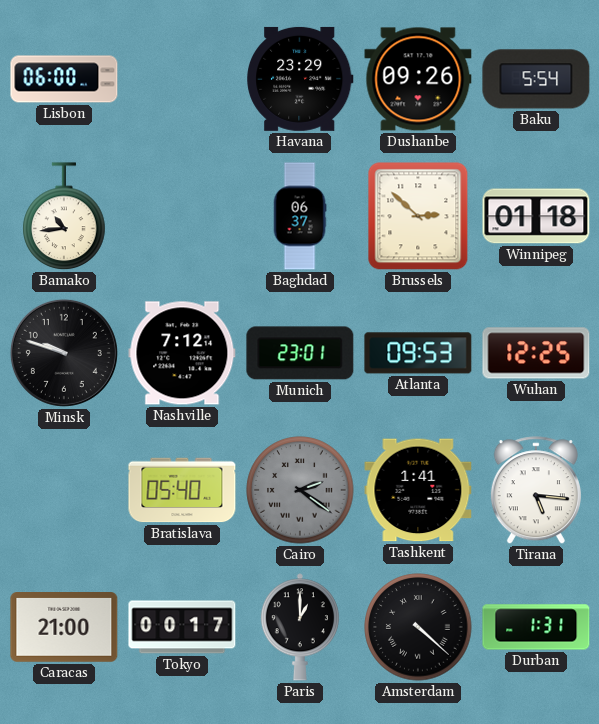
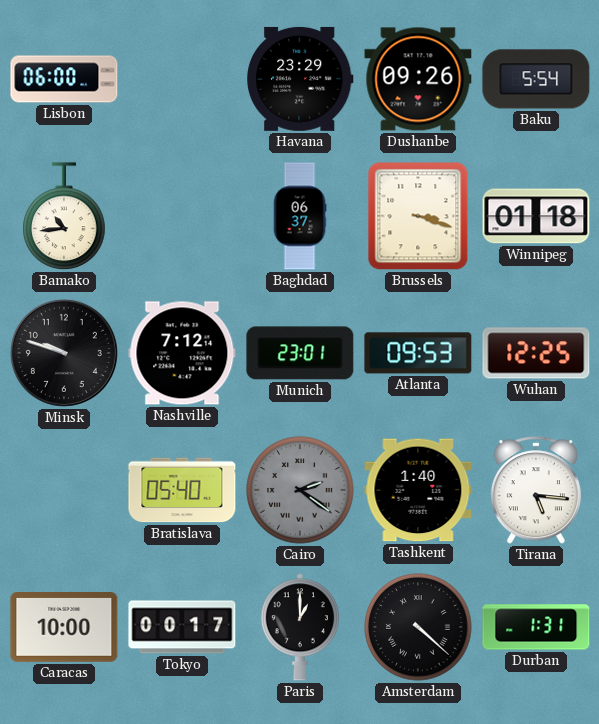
Brussels: 2:52 -> 3:18
Tashkent: 1:41 -> 1:40
Caracas: 21:00 -> 10:00
